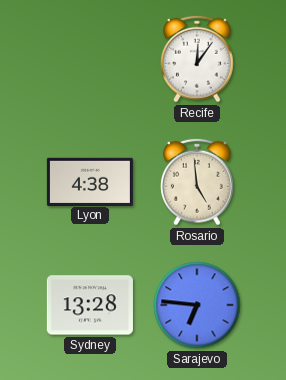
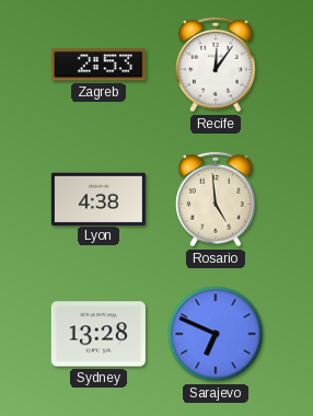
Zagreb: none -> 2:53
Sarajevo: 6:46 -> 6:49
